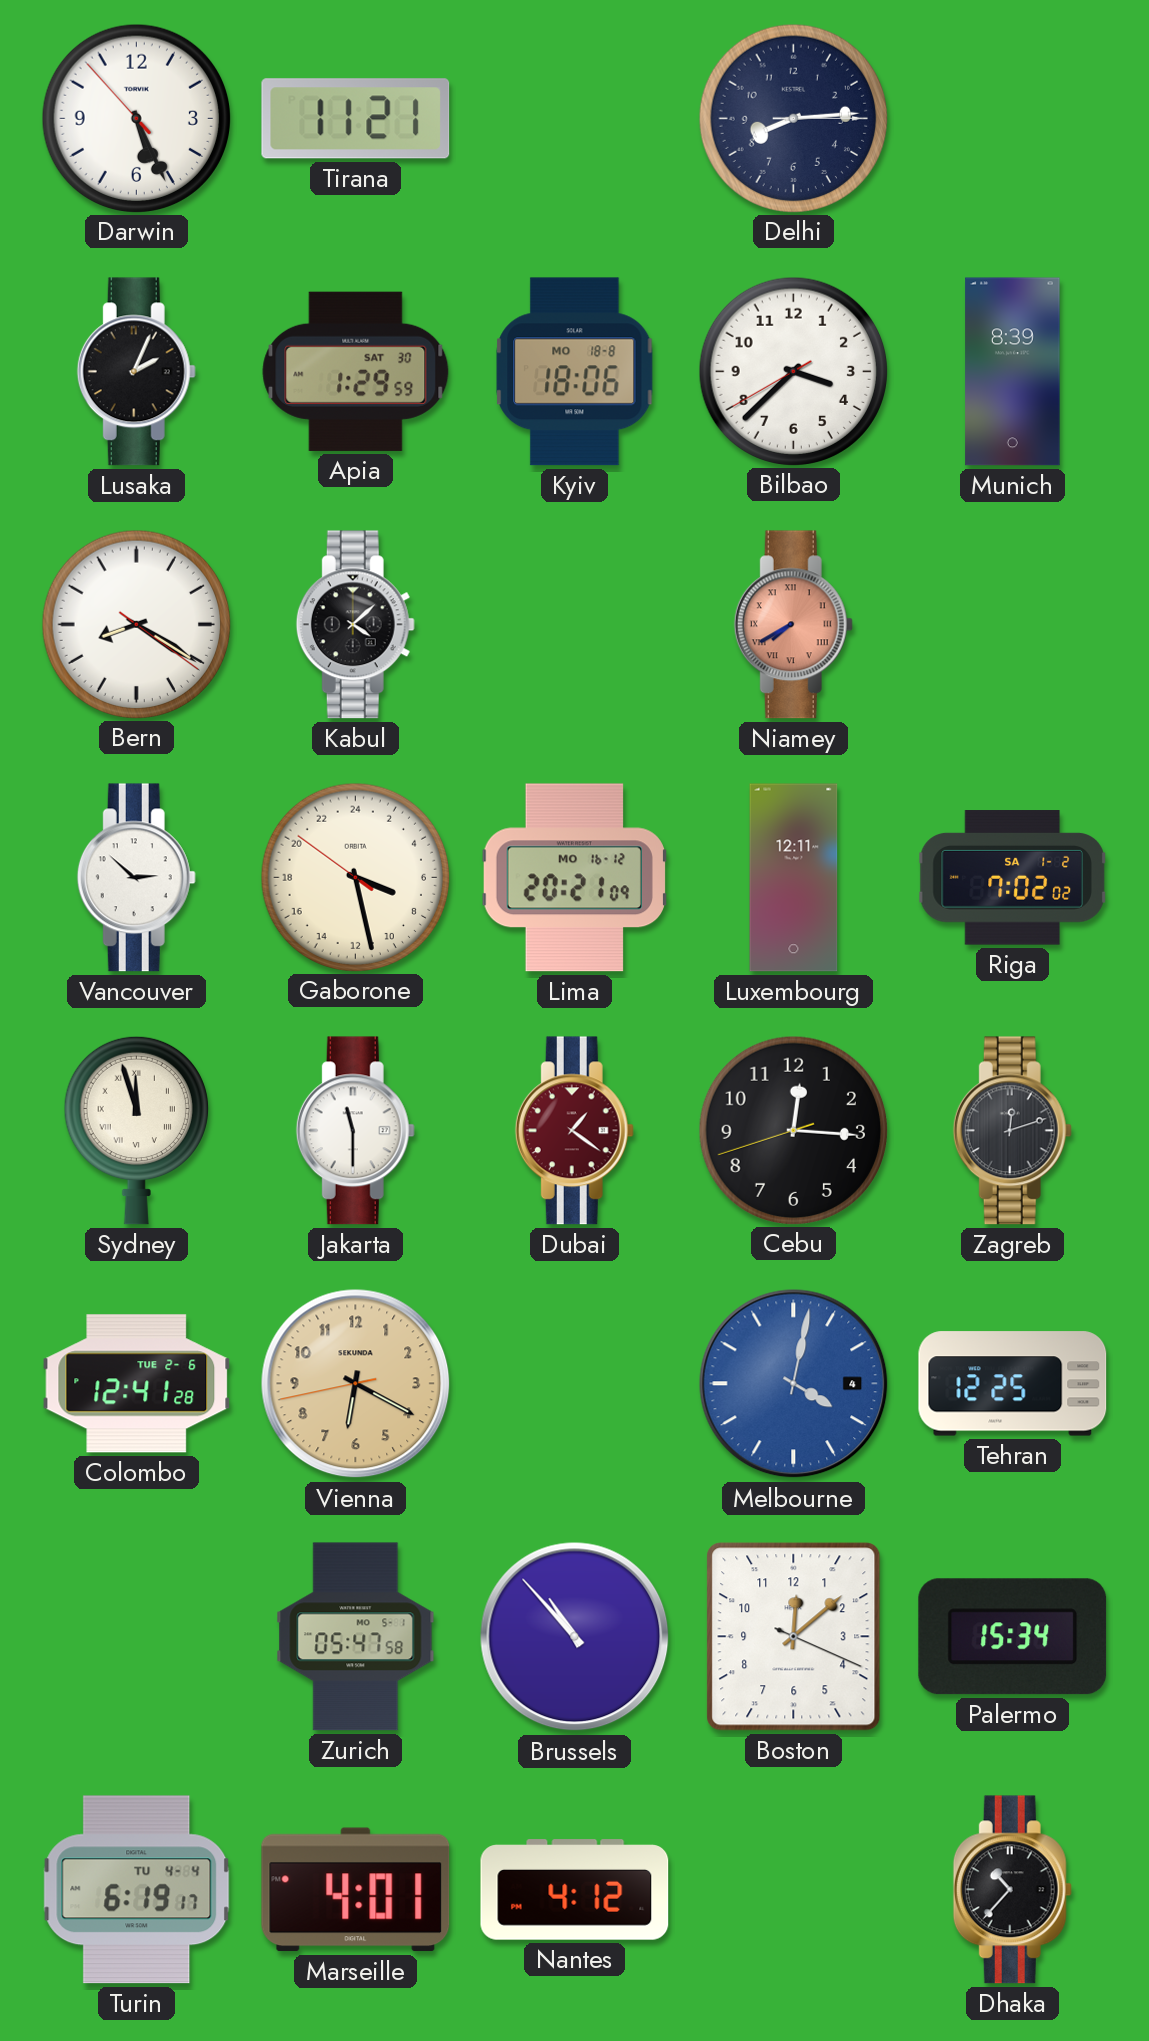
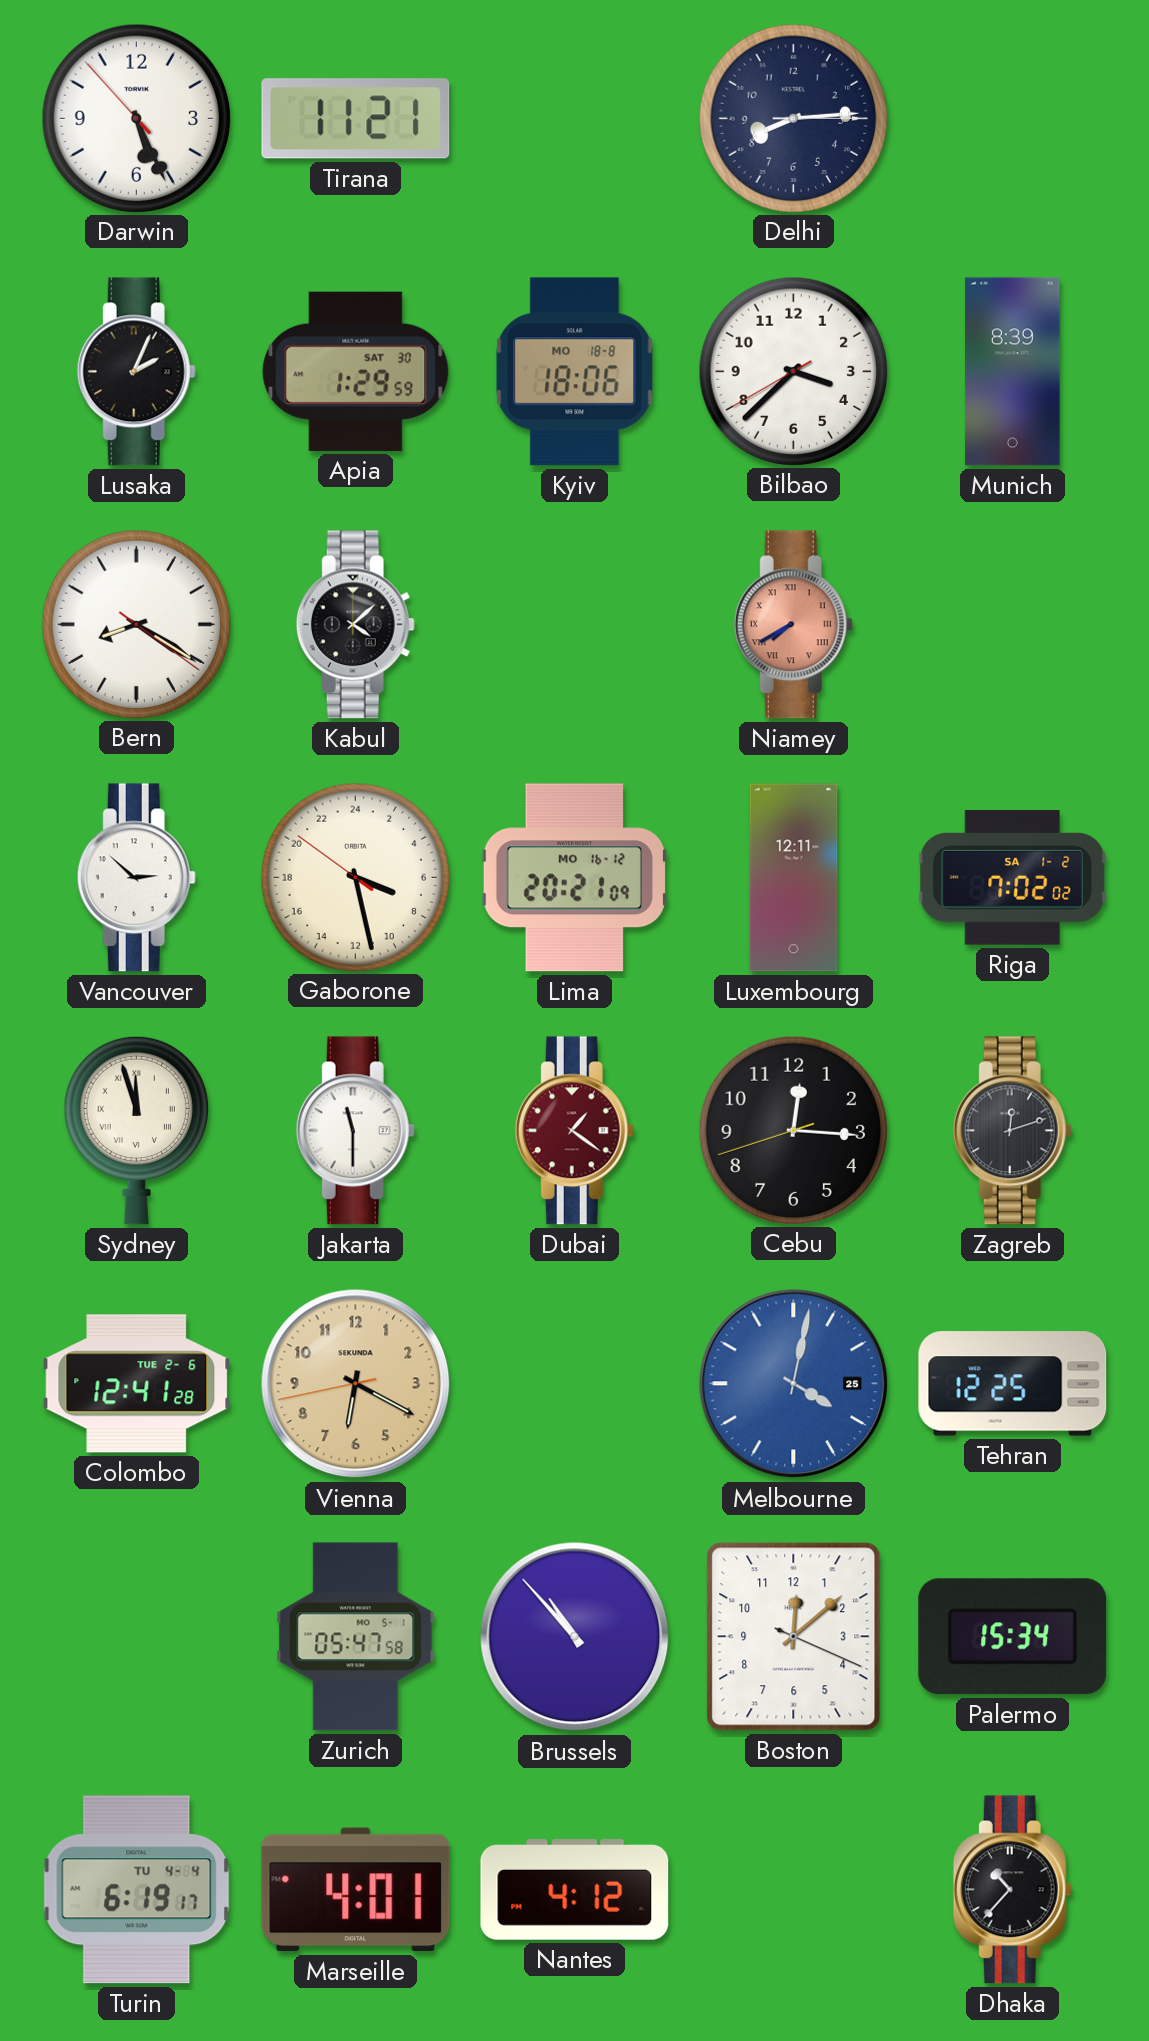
Melbourne date: 4 -> 25
